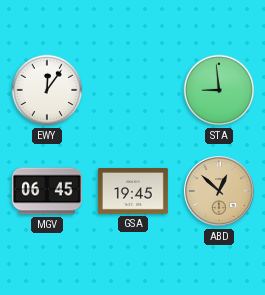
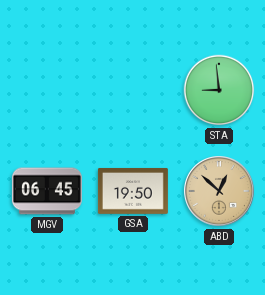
EWY: 12:06 -> none
GSA: 19:45 -> 19:50
